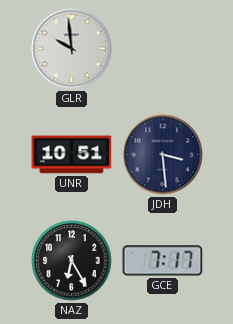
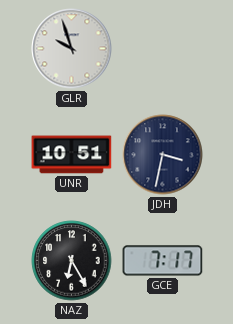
GLR: 9:59 -> 9:57
JDH: 3:29 -> 3:32
